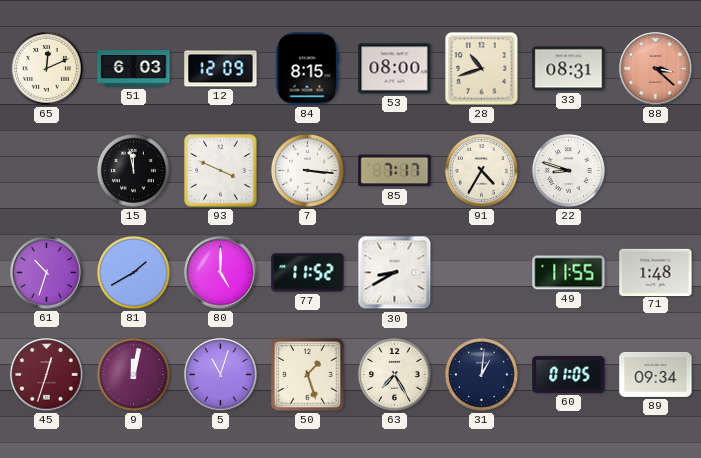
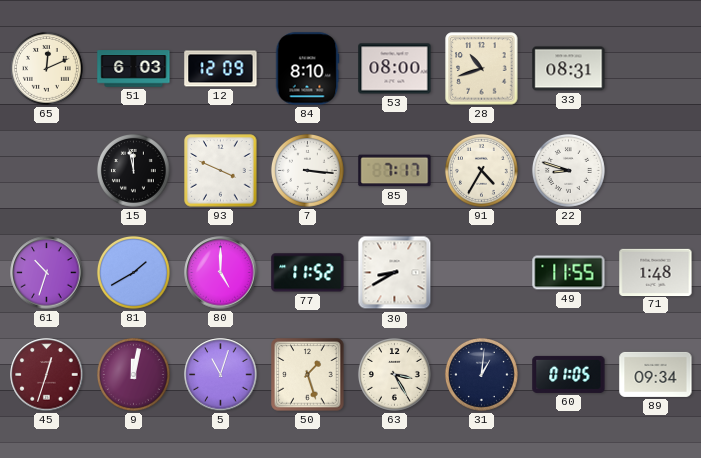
84: 8:15 -> 8:10
88: 3:22 -> none
63: 7:25 -> 3:25
